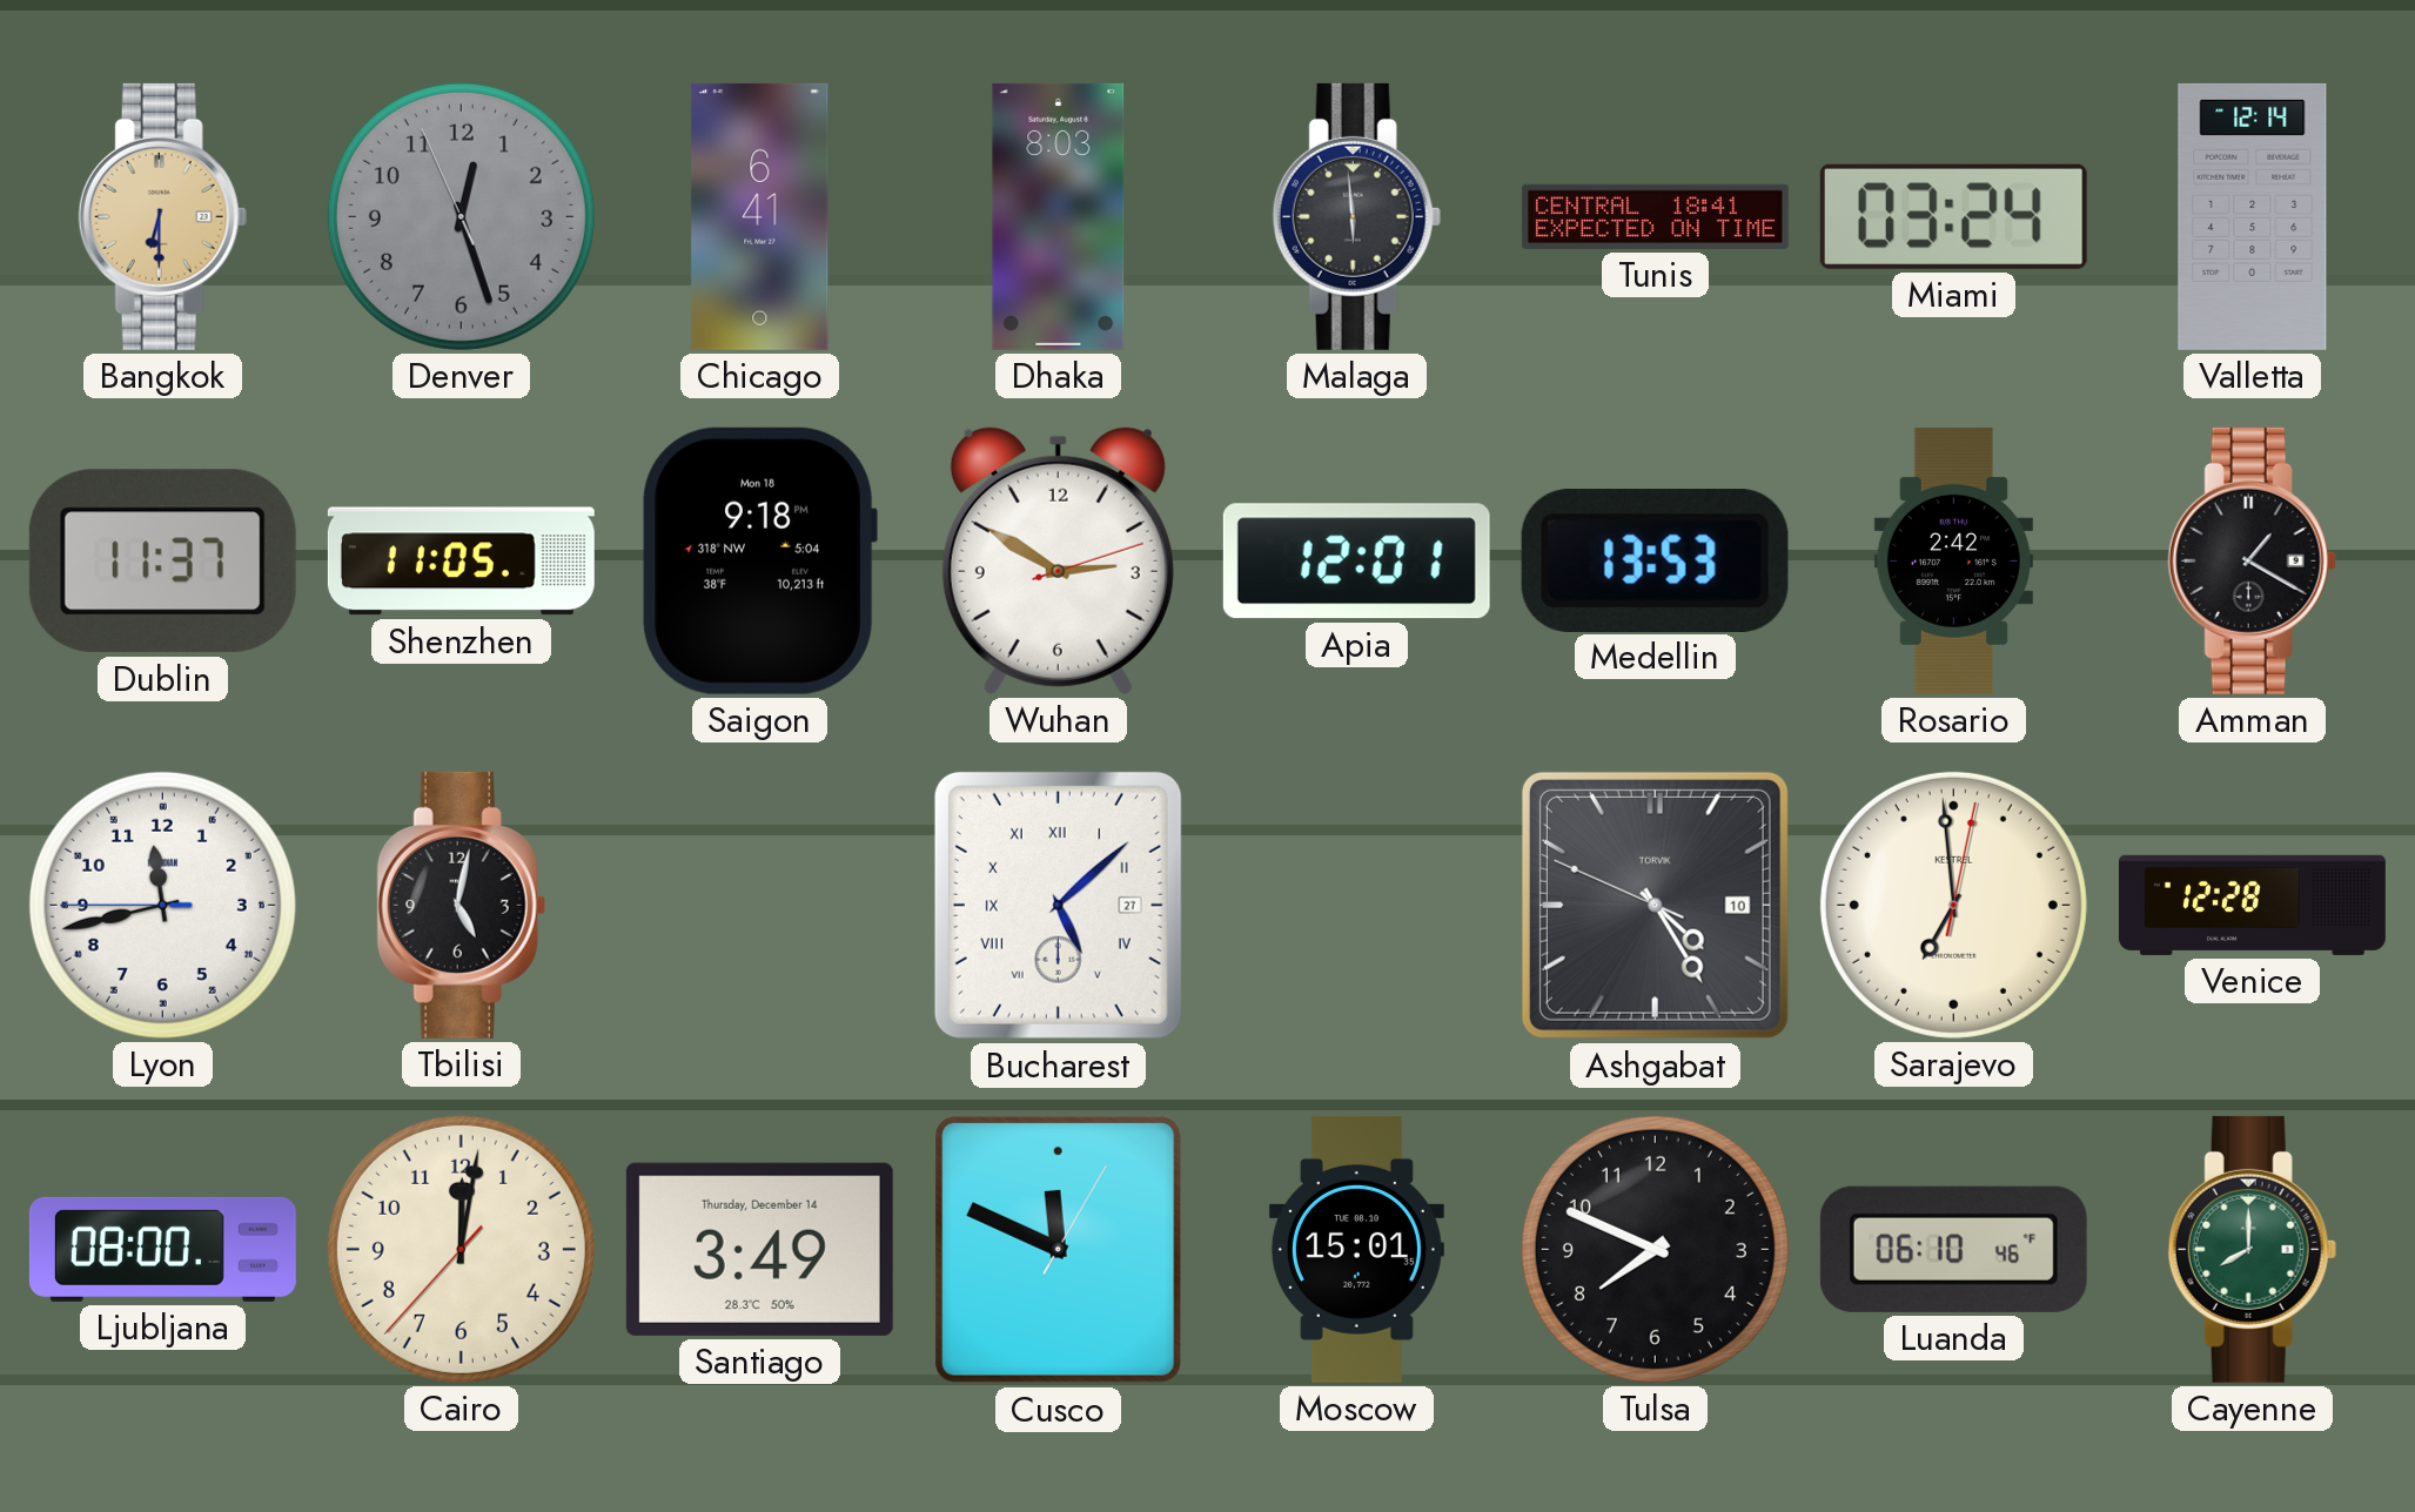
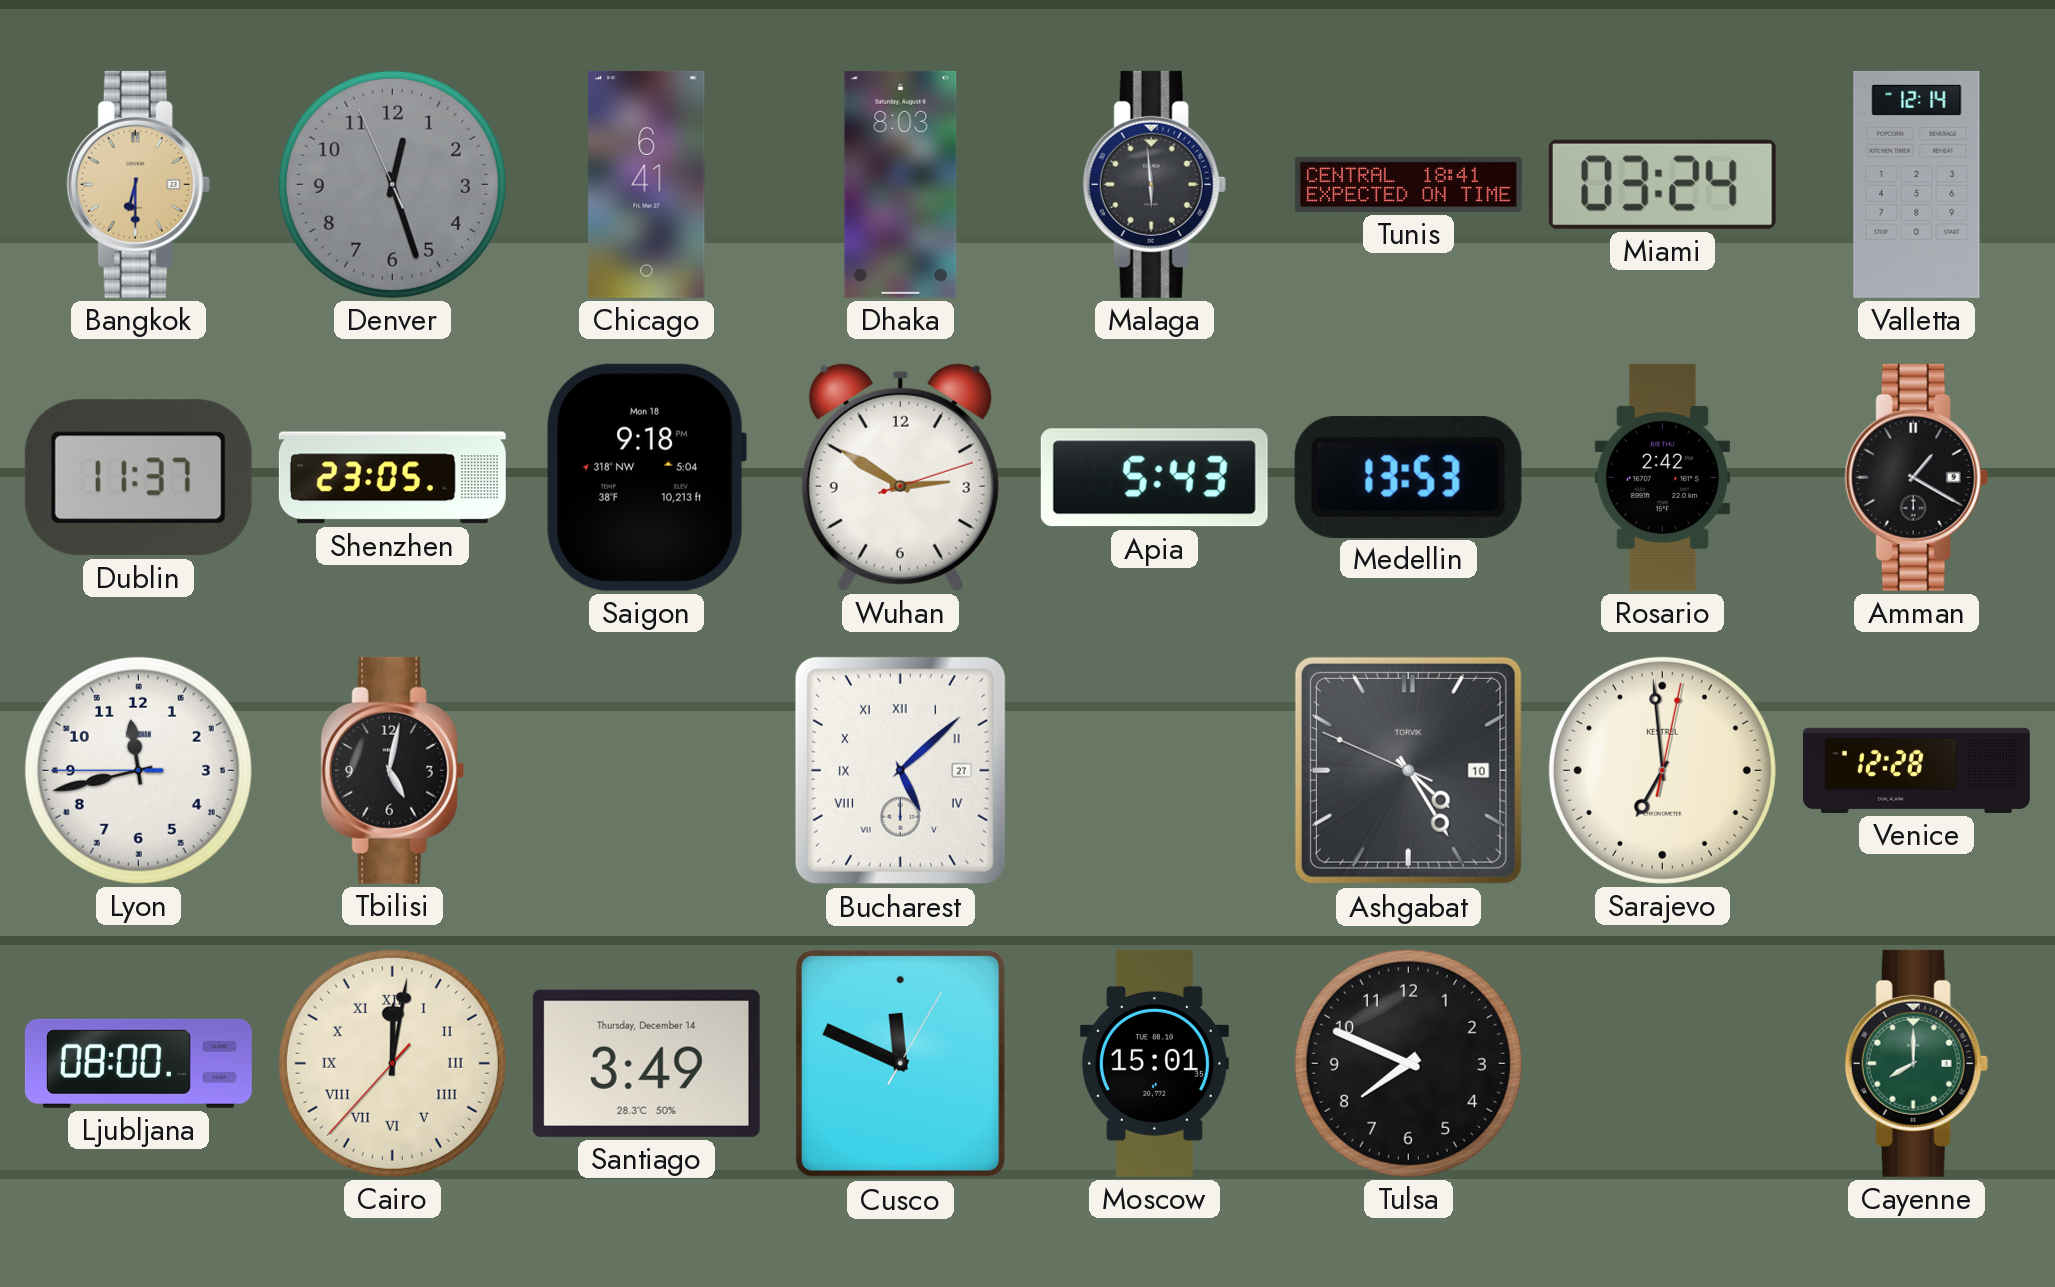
Shenzhen: 11:05 -> 23:05
Apia: 12:01 -> 5:43
Cairo numerals: Arabic -> Roman
Luanda: 06:10 -> none
